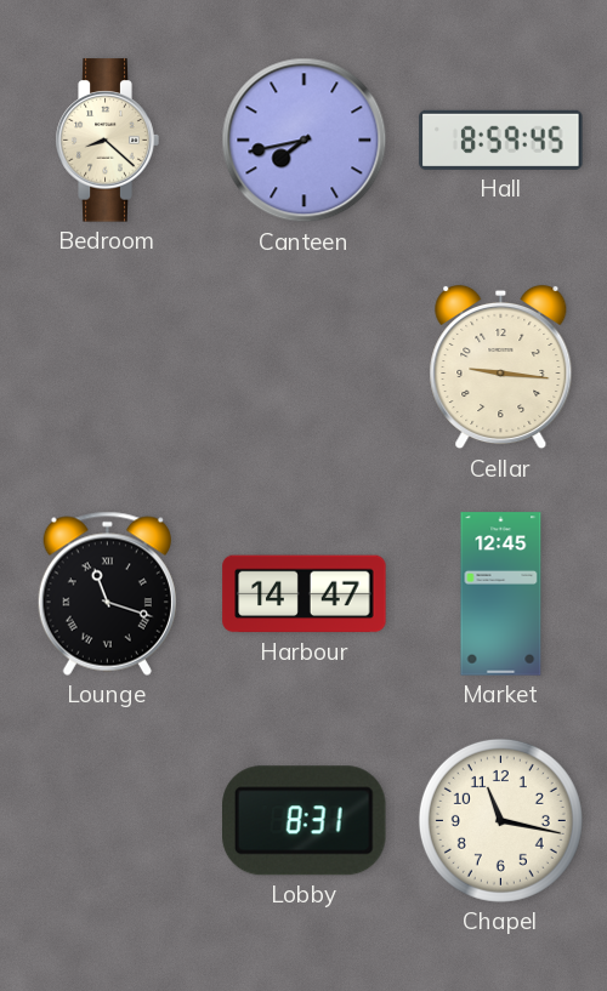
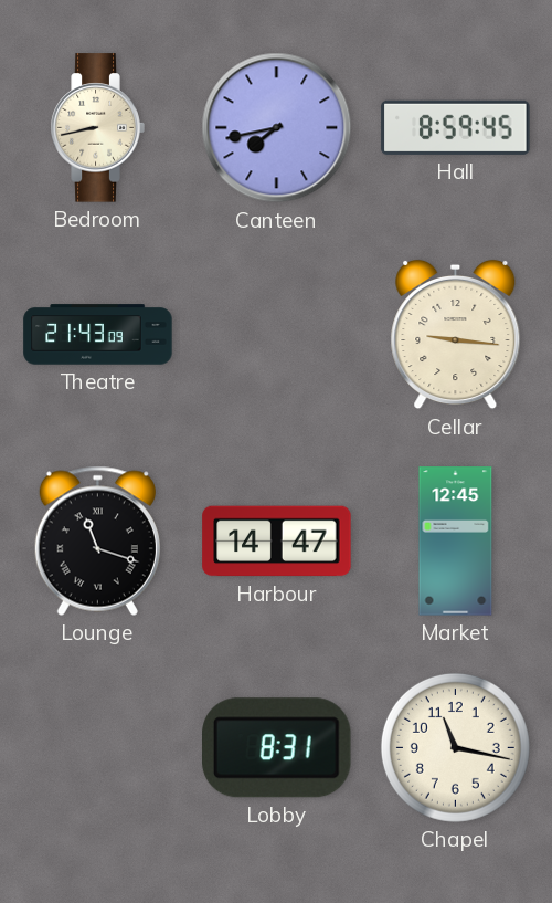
Bedroom: 8:22 -> 8:43
Theatre: none -> 21:43
